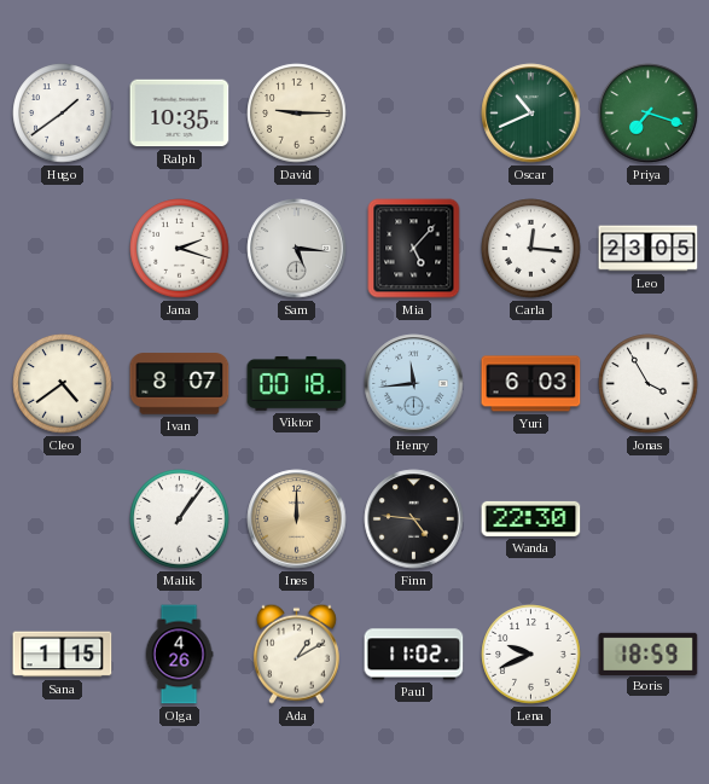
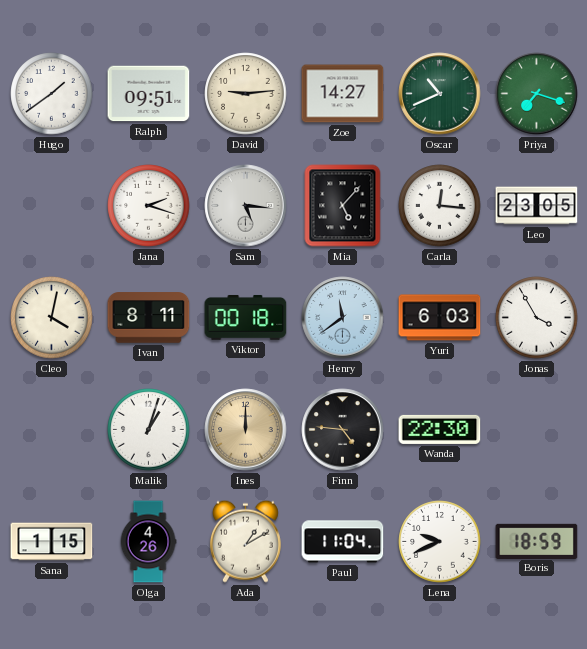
Ralph: 10:35 -> 09:51
David: 9:15 -> 9:14
Zoe: none -> 14:27
Cleo: 4:39 -> 4:02
Ivan: 8:07 -> 8:11
Henry: 11:44 -> 11:39
Malik: 1:06 -> 1:03
Paul: 11:02 -> 11:04
